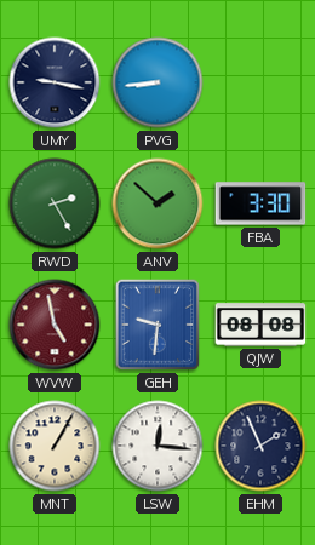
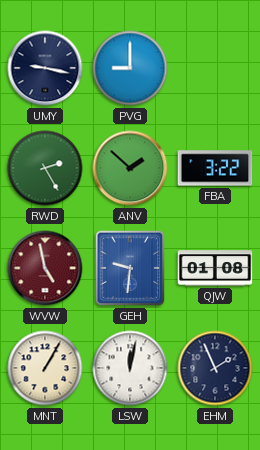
PVG: 8:44 -> 9:00
FBA: 3:30 -> 3:22
QJW: 08:08 -> 01:08
LSW: 12:16 -> 12:02
